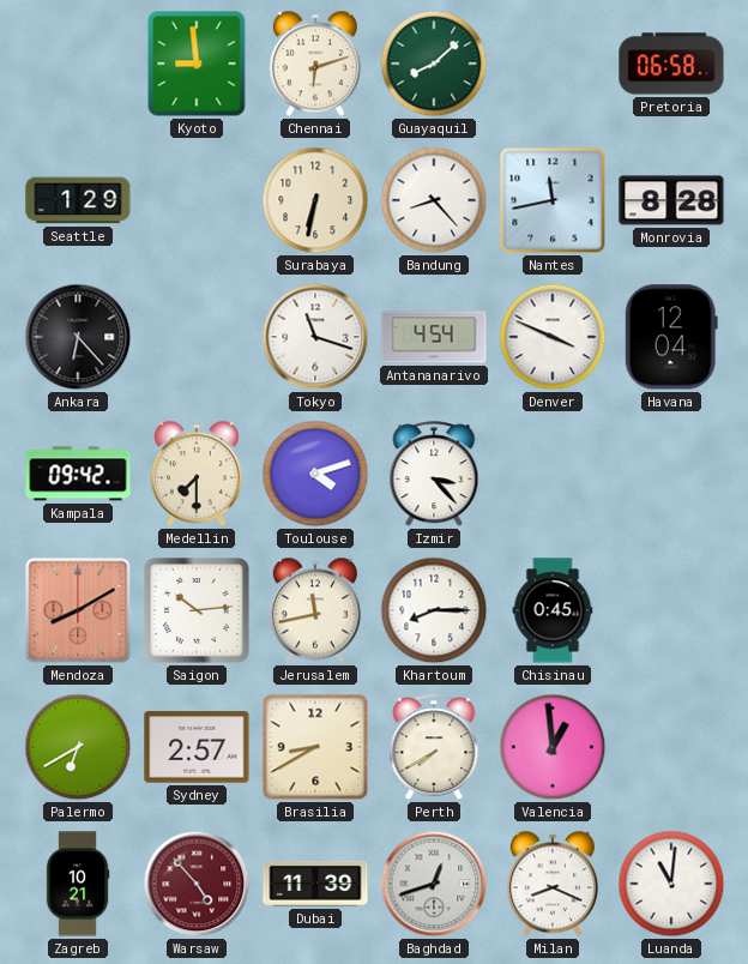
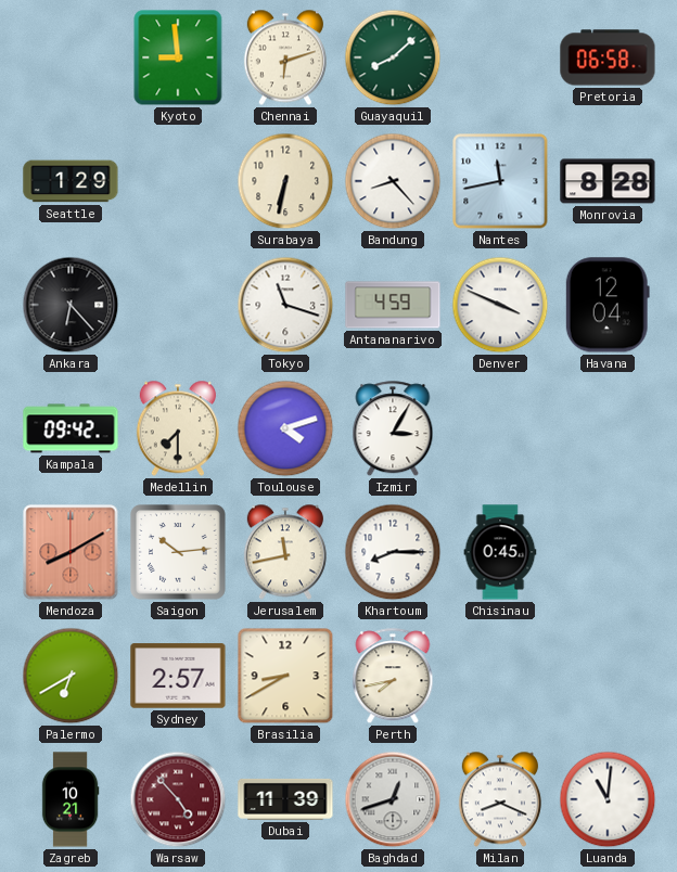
Antananarivo: 4:54 -> 4:59
Izmir: 3:23 -> 3:05
Perth: 7:40 -> 7:43
Valencia: 12:59 -> none
